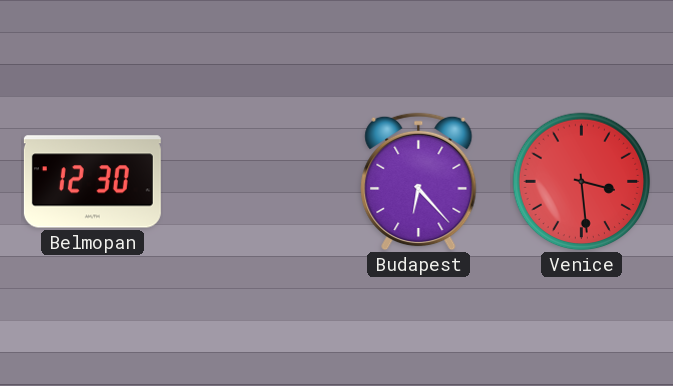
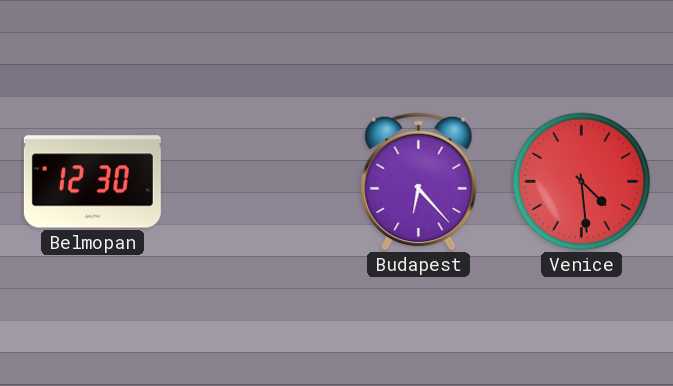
Venice: 3:29 -> 4:29
